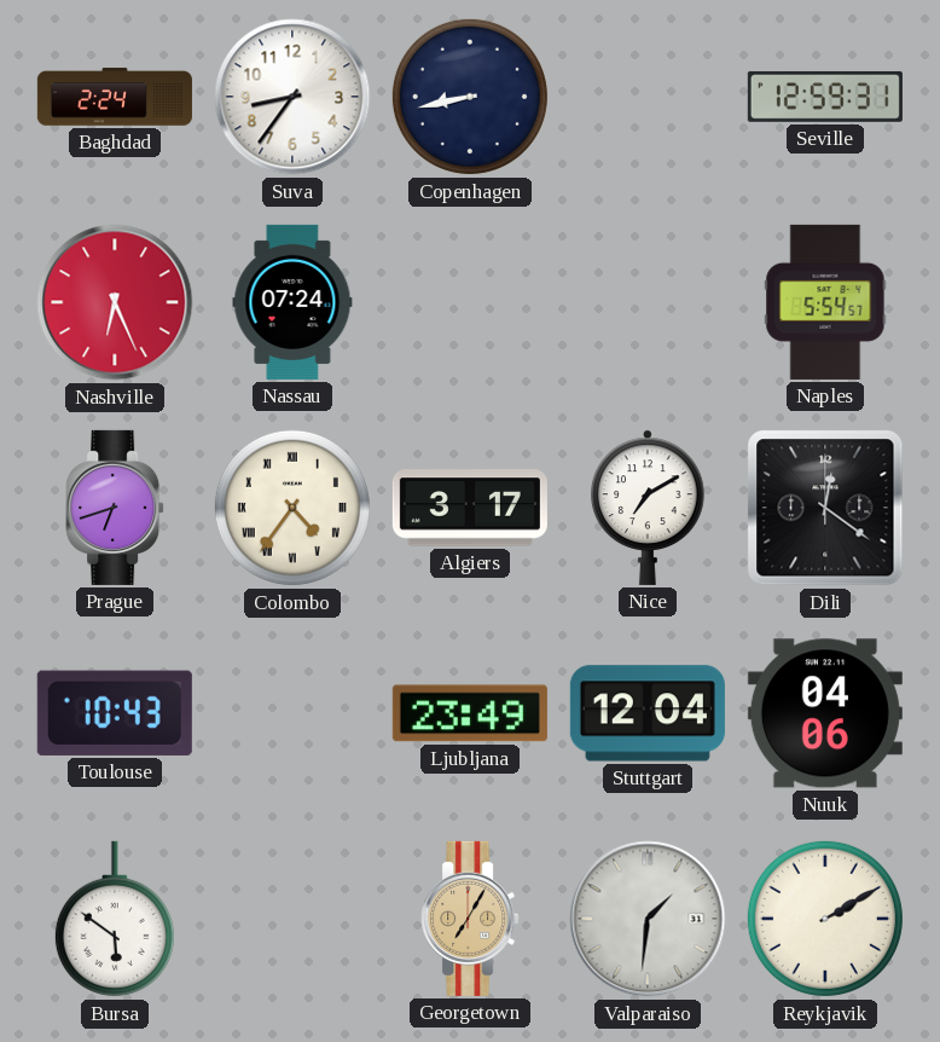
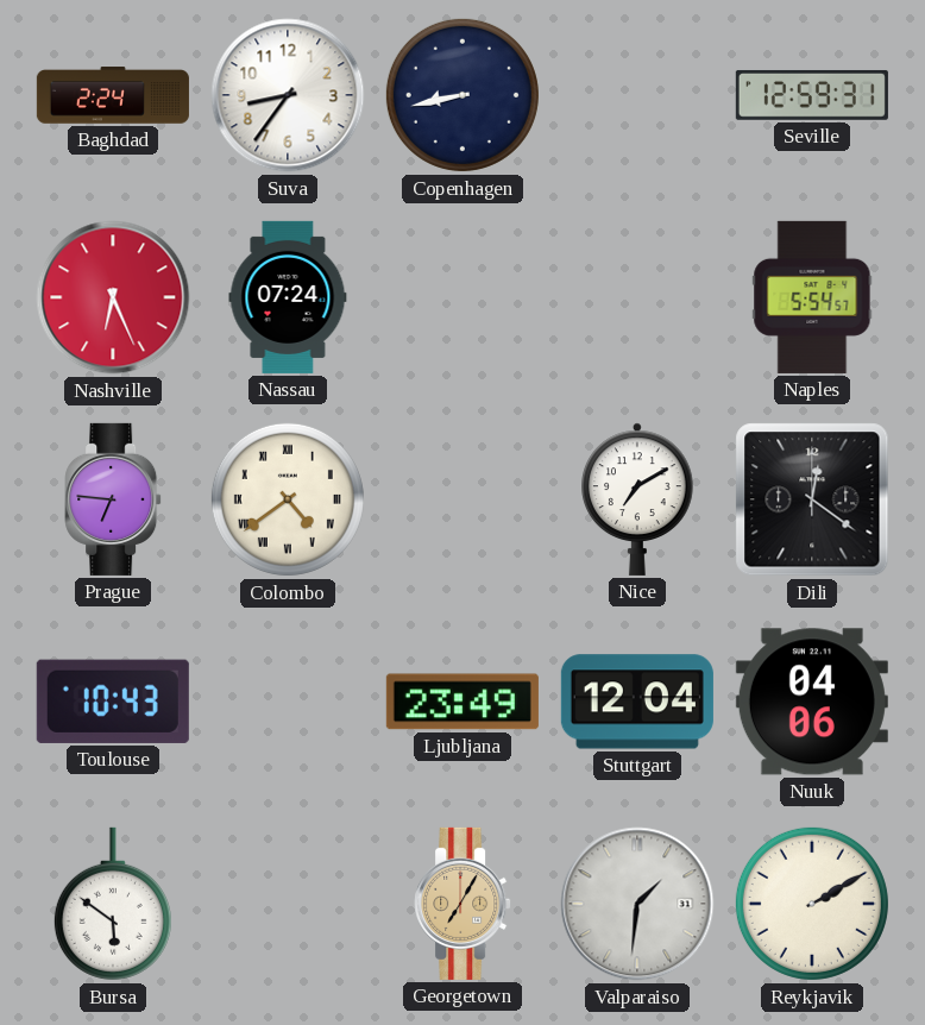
Prague: 6:42 -> 6:46
Colombo: 4:36 -> 4:39
Algiers: 3:17 -> none
